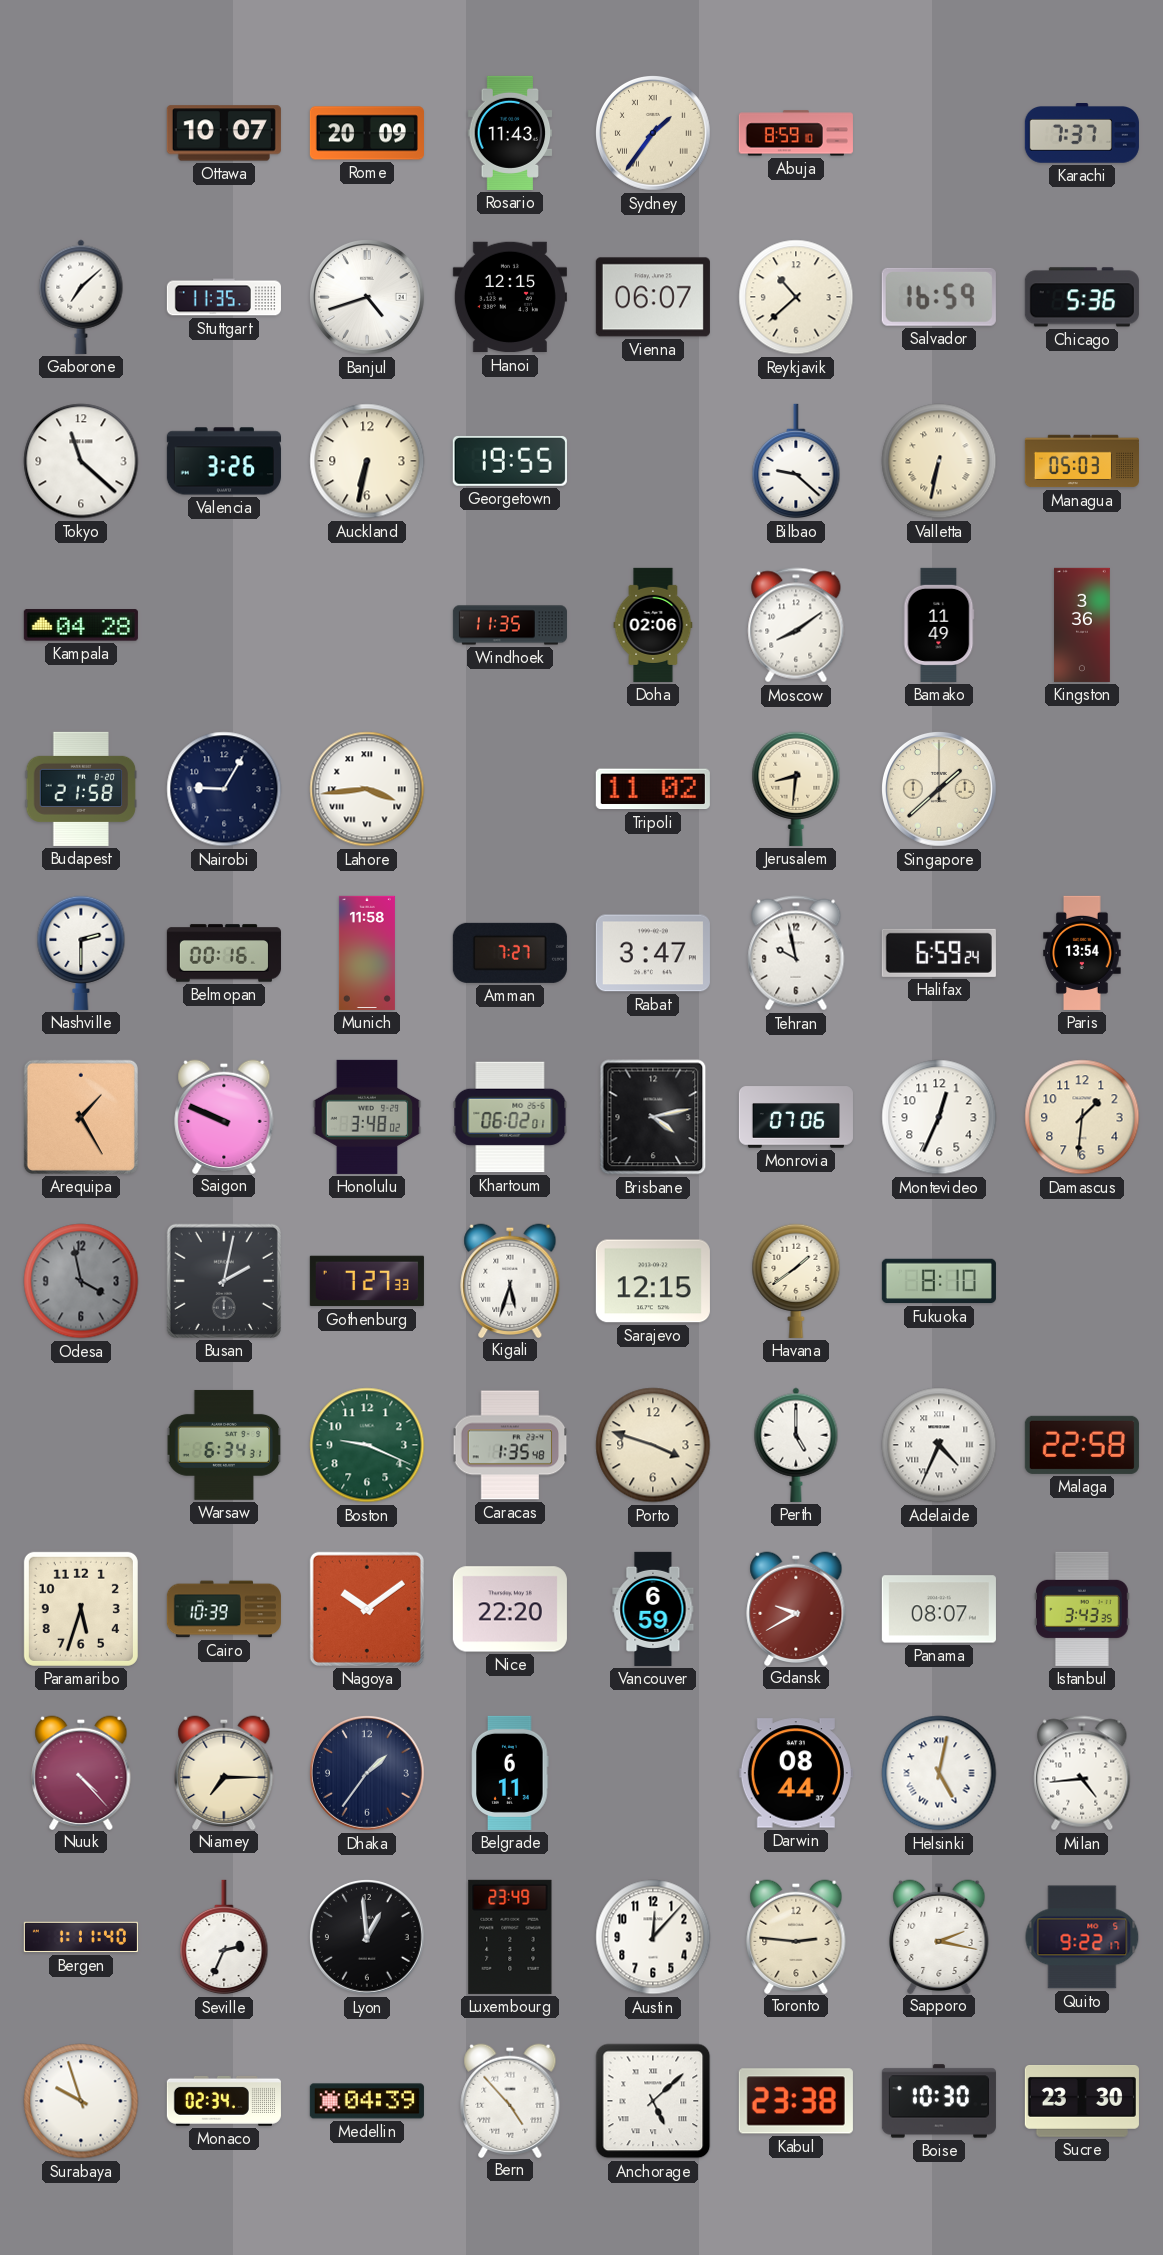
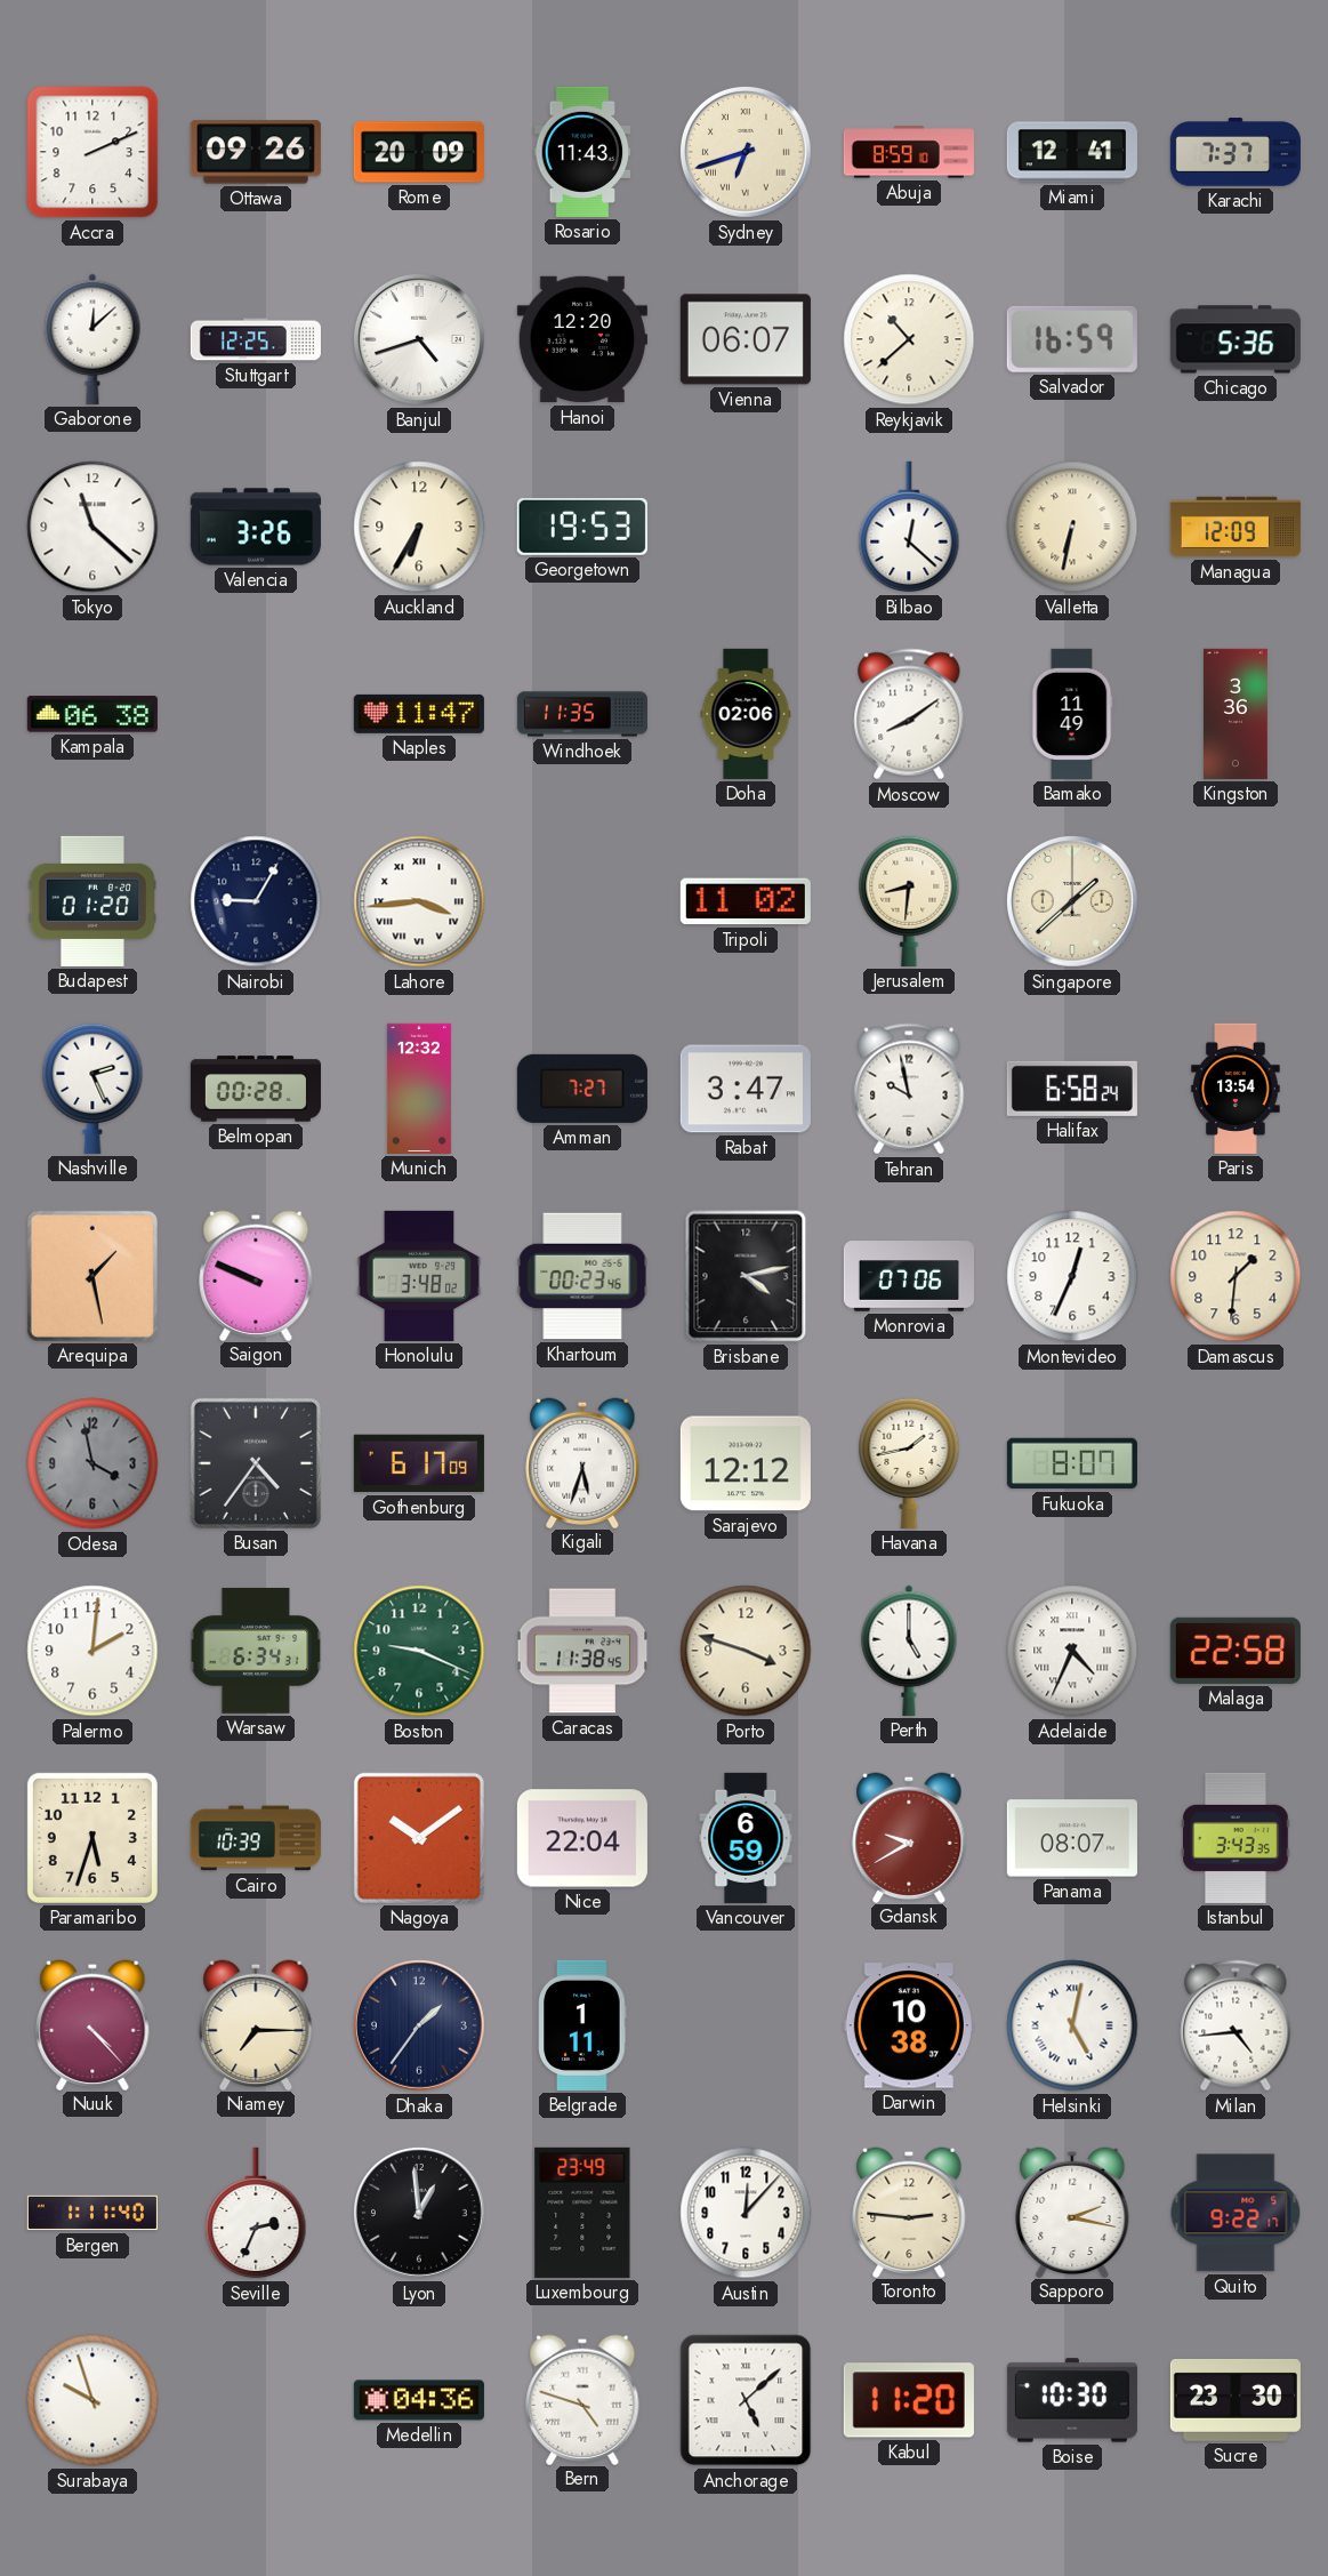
Accra: none -> 2:11
Ottawa: 10:07 -> 09:26
Sydney: 1:36 -> 6:42
Miami: none -> 12:41
Gaborone: 7:08 -> 12:08
Stuttgart: 11:35 -> 12:25
Hanoi: 12:15 -> 12:20
Auckland: 6:32 -> 6:35
Georgetown: 19:55 -> 19:53
Bilbao: 9:22 -> 12:22
Managua: 05:03 -> 12:09
Kampala: 04:28 -> 06:38
Naples: none -> 11:47
Budapest: 21:58 -> 01:20
Nashville: 2:30 -> 2:26
Belmopan: 00:16 -> 00:28
Munich: 11:58 -> 12:32
Halifax: 6:59 -> 6:58
Arequipa: 1:25 -> 1:28
Khartoum: 06:02 -> 00:23
Busan: 2:02 -> 4:36
Gothenburg: 7:27 -> 6:17
Sarajevo: 12:15 -> 12:12
Havana: 1:39 -> 1:43
Fukuoka: 8:10 -> 8:07
Palermo: none -> 2:01
Caracas: 1:35 -> 11:38
Nice: 22:20 -> 22:04
Belgrade: 6:11 -> 1:11
Darwin: 08:44 -> 10:38
Monaco: 02:34 -> none
Medellin: 04:39 -> 04:36
Bern: 4:53 -> 4:48
Kabul: 23:38 -> 11:20
